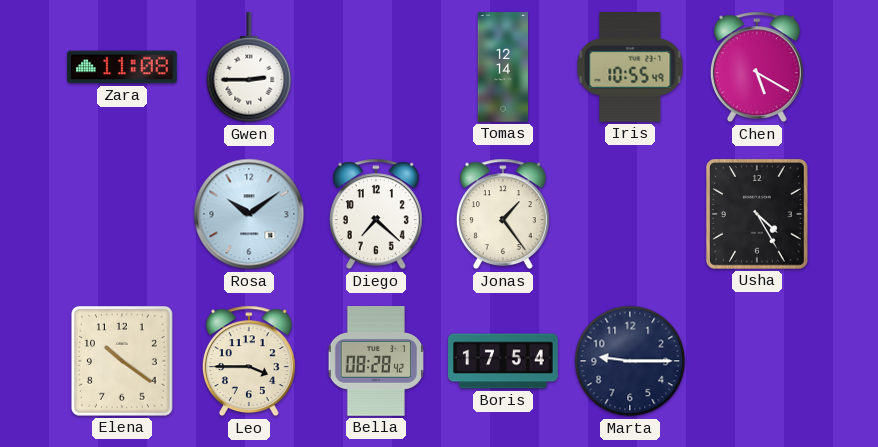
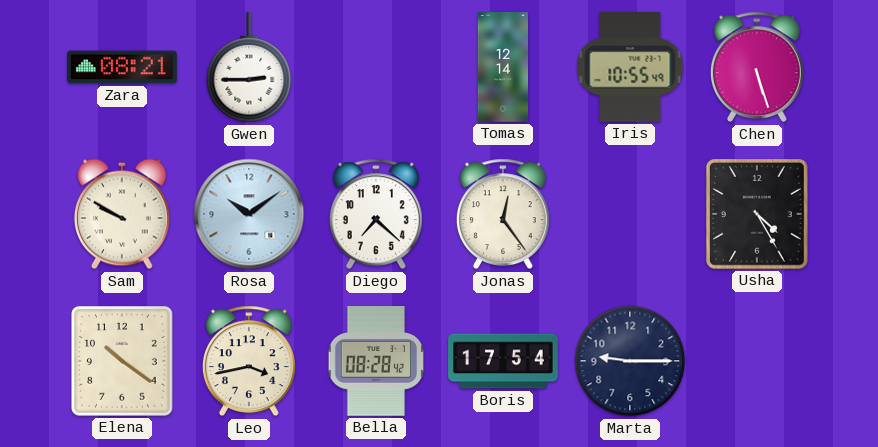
Zara: 11:08 -> 08:21
Chen: 5:20 -> 5:27
Sam: none -> 9:50
Jonas: 1:24 -> 12:24
Leo: 3:45 -> 3:43
